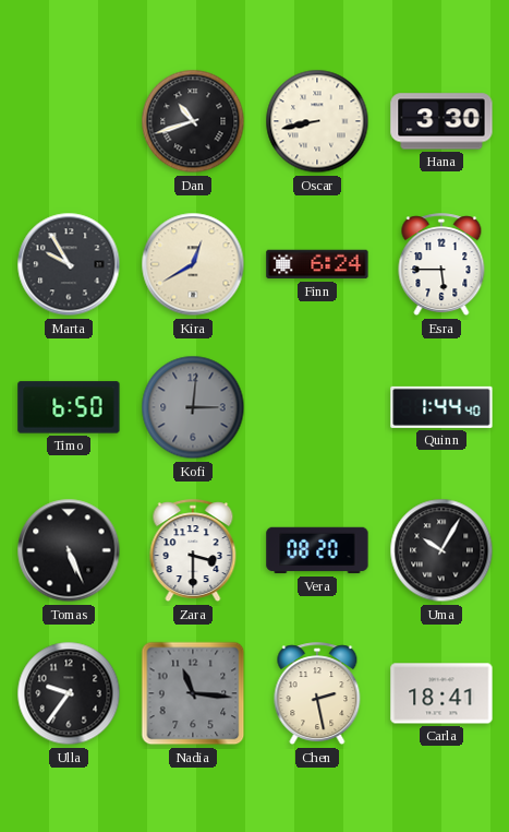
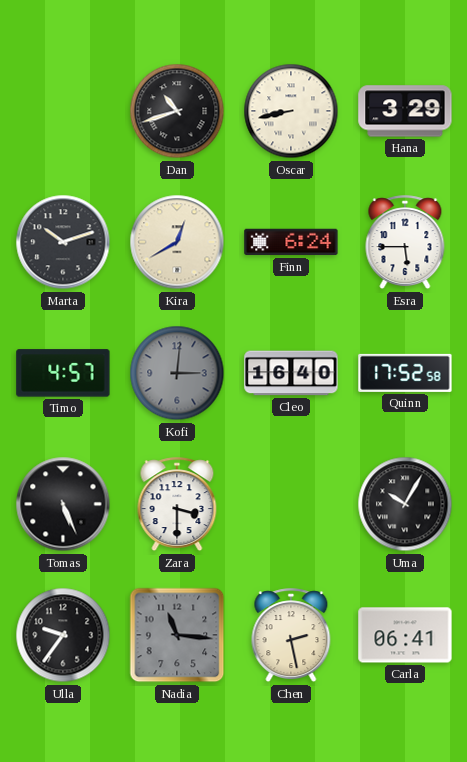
Hana: 3:30 -> 3:29
Marta: 9:55 -> 10:12
Timo: 6:50 -> 4:57
Cleo: none -> 16:40
Quinn: 1:44 -> 17:52
Vera: 08:20 -> none
Carla: 18:41 -> 06:41
